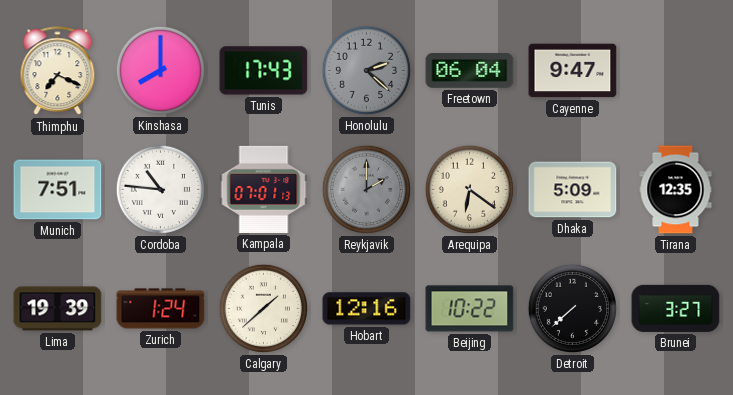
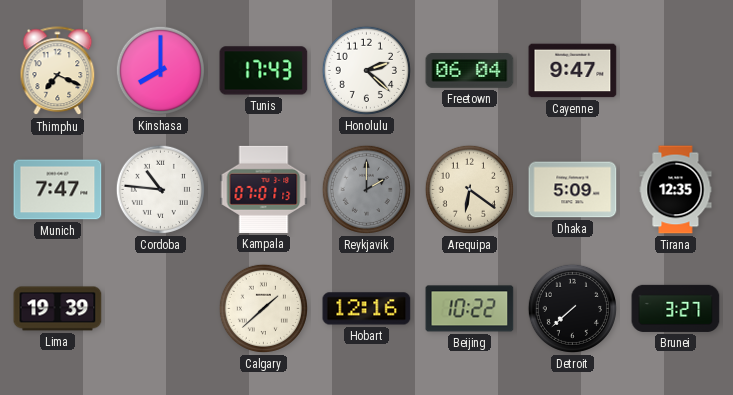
Honolulu dial: grey -> white
Munich: 7:51 -> 7:47
Zurich: 1:24 -> none
